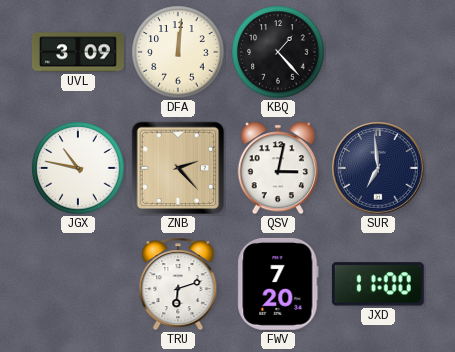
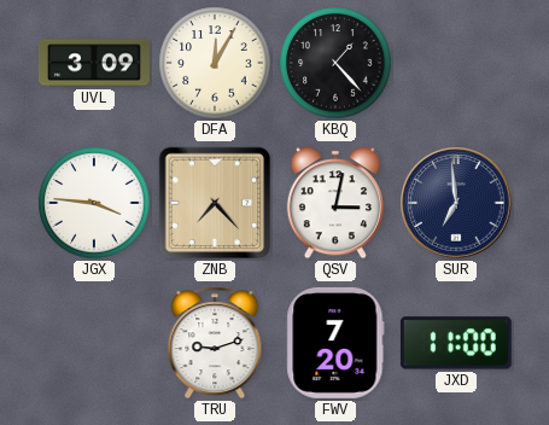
DFA: 12:01 -> 12:05
JGX: 10:47 -> 3:46
ZNB: 2:23 -> 7:23
TRU: 6:12 -> 9:12
